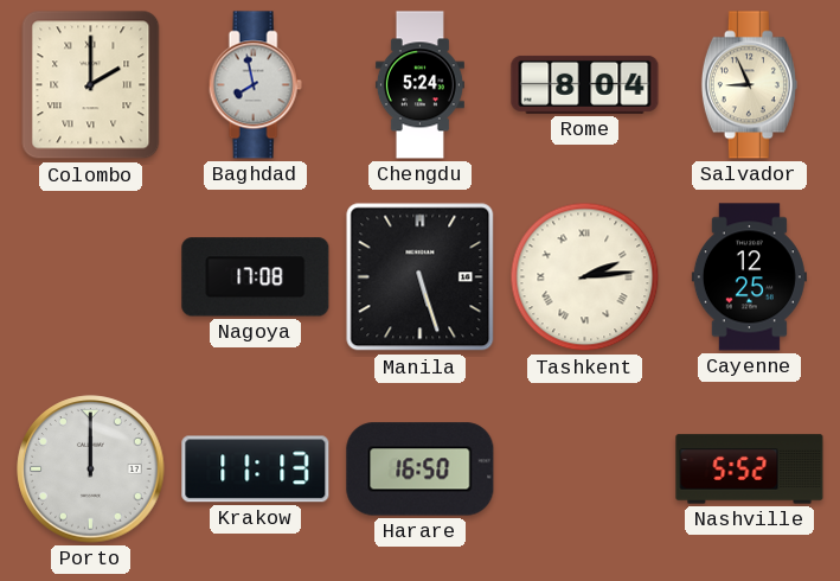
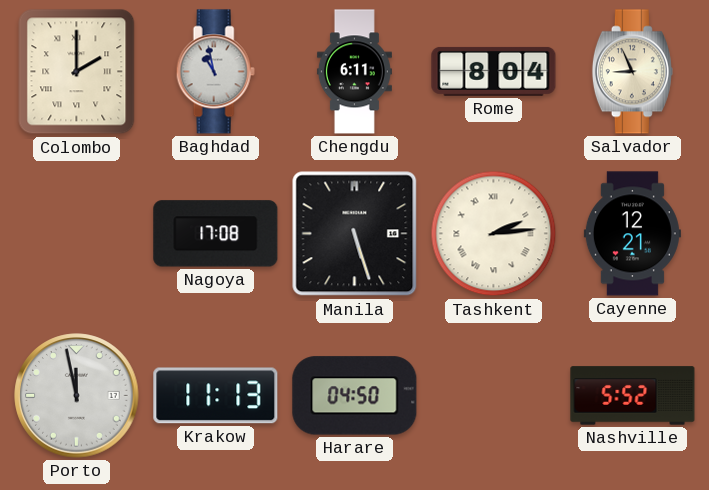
Baghdad: 7:58 -> 10:58
Chengdu: 5:24 -> 6:11
Cayenne: 12:25 -> 12:21
Porto: 12:00 -> 11:58
Harare: 16:50 -> 04:50
